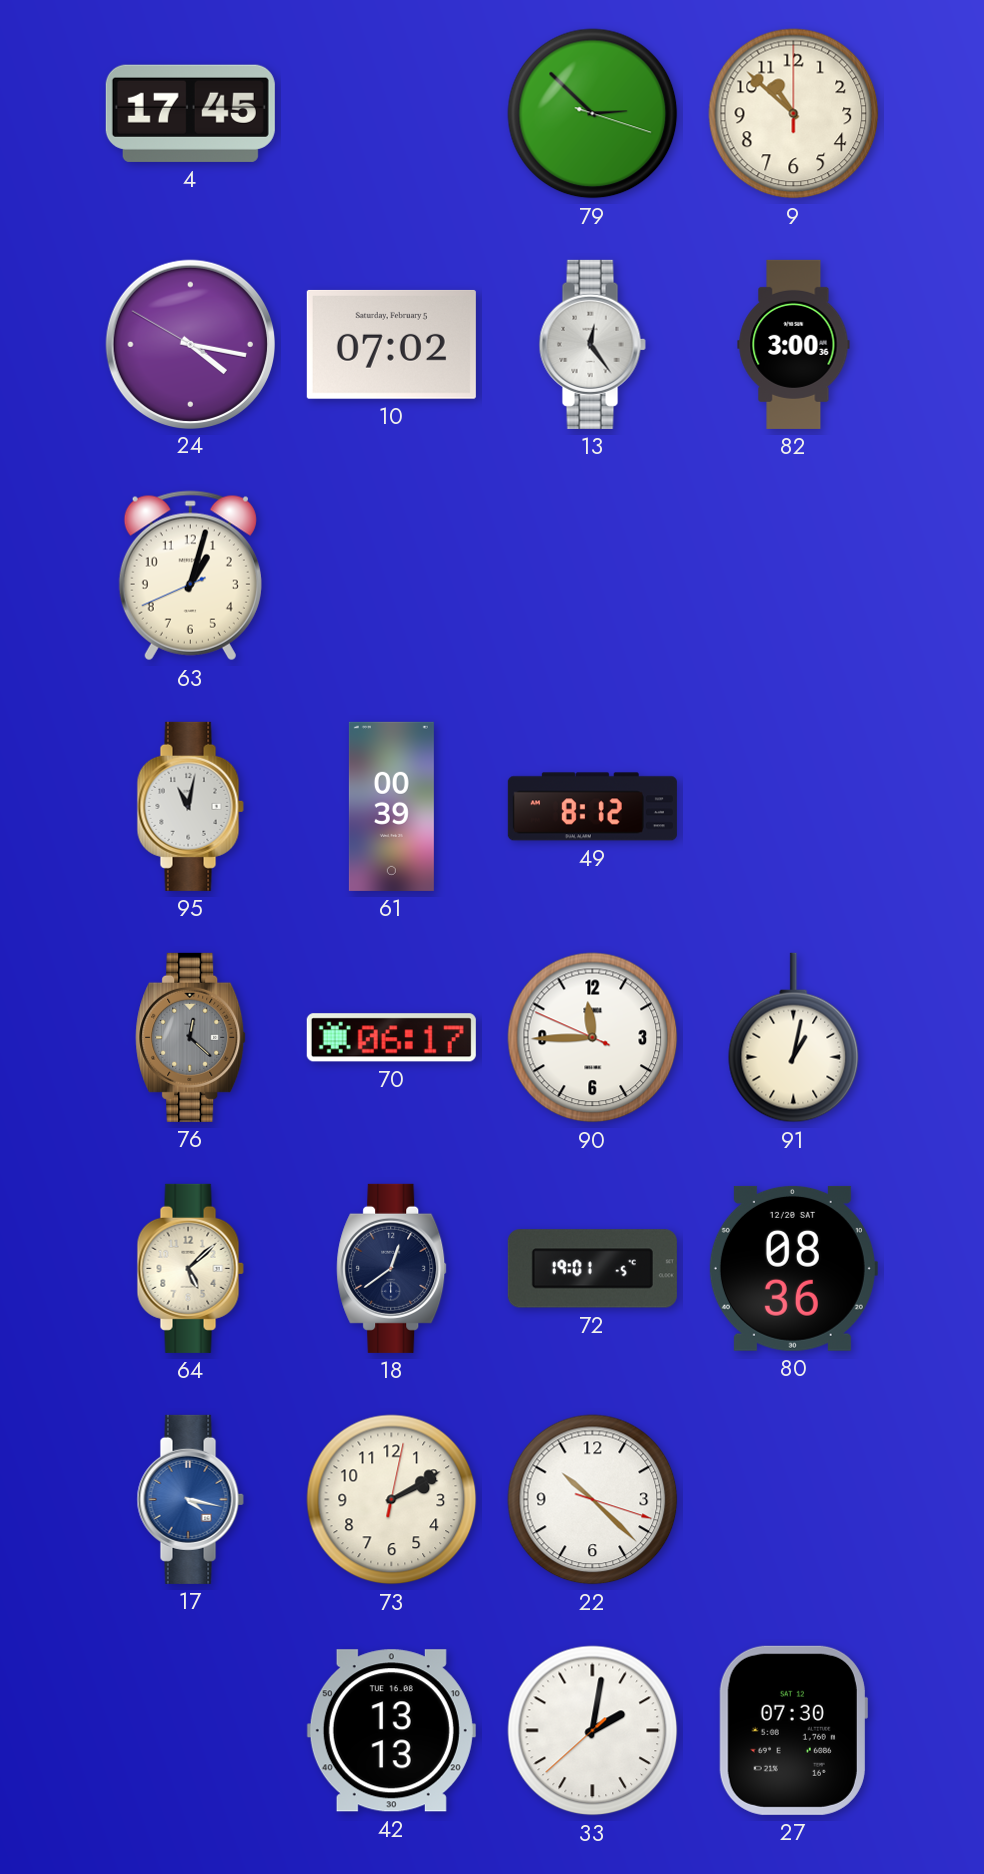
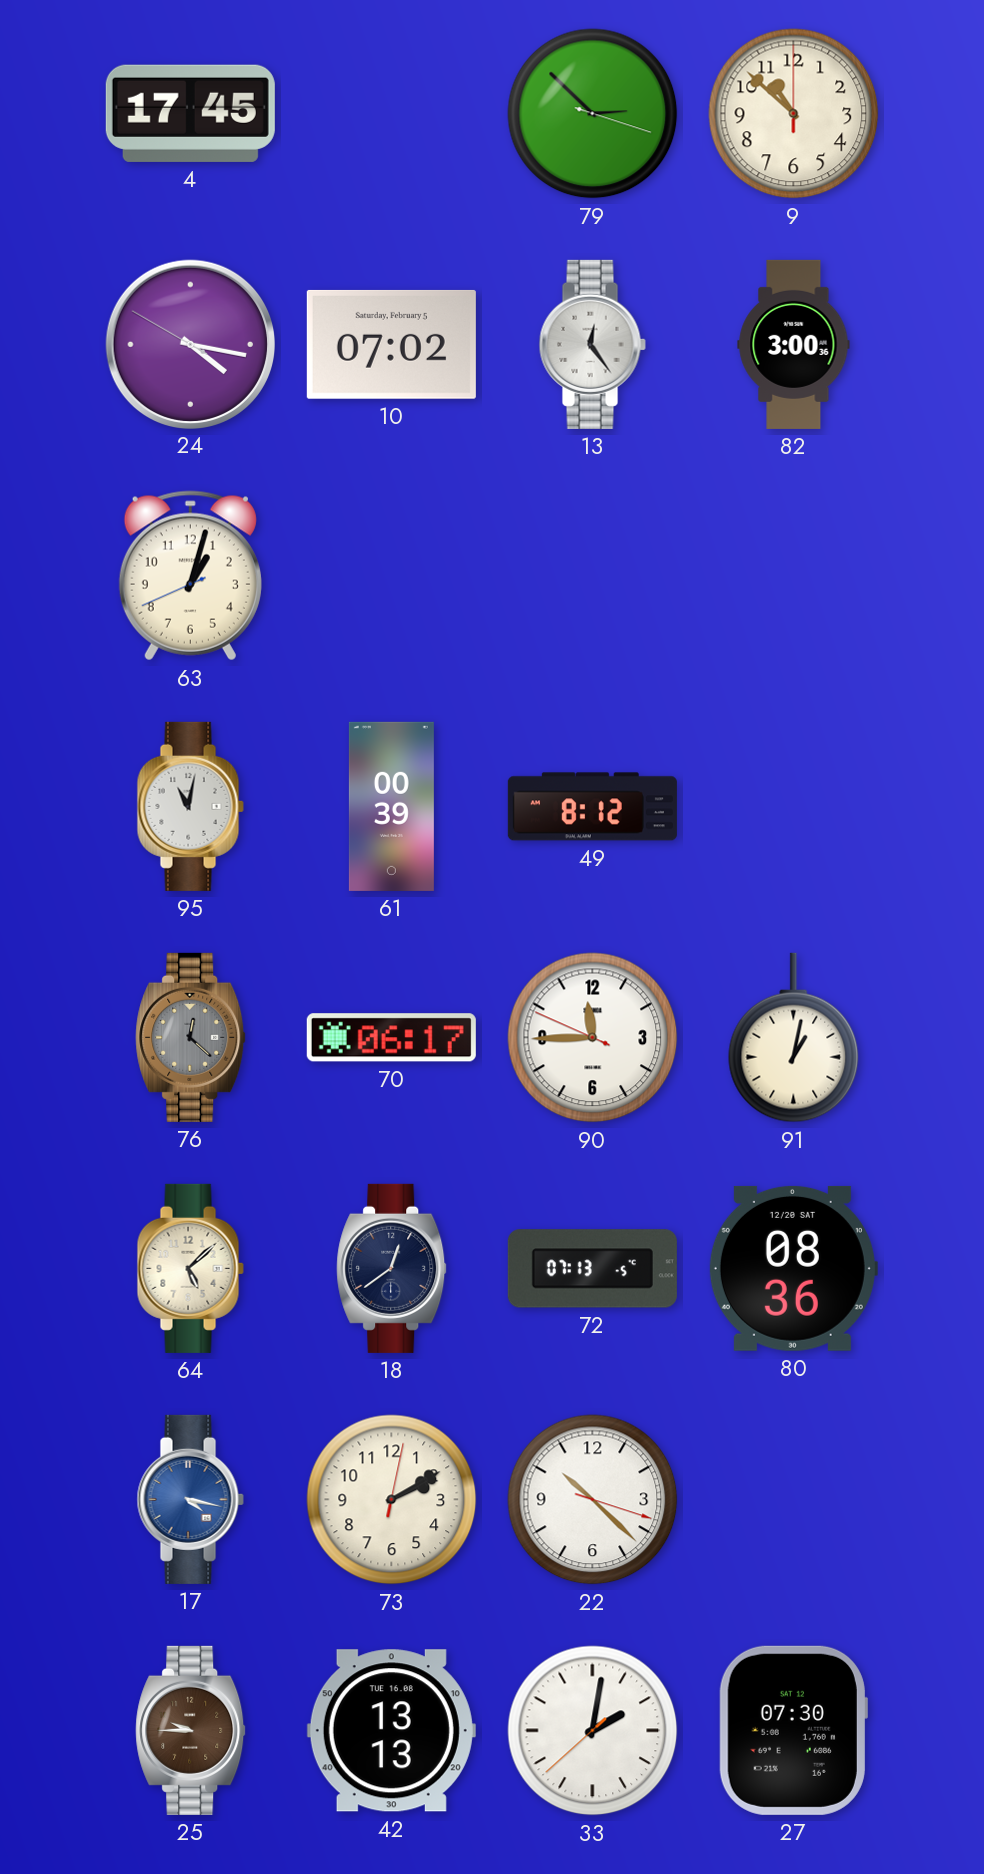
72: 19:01 -> 07:13
25: none -> 9:45
